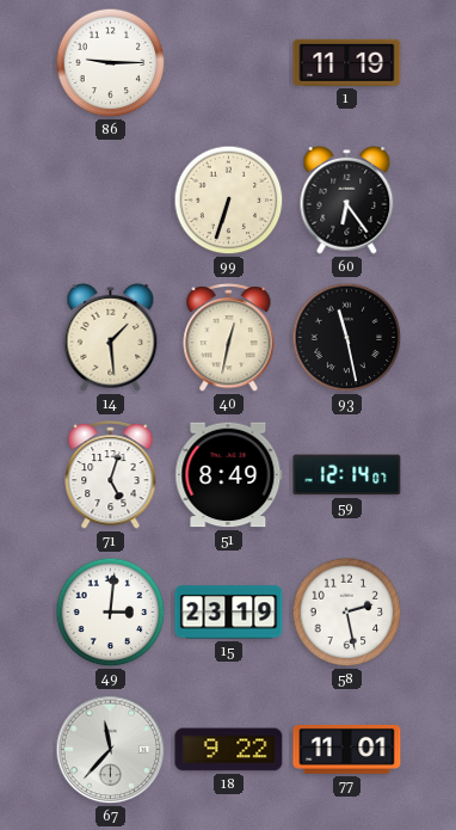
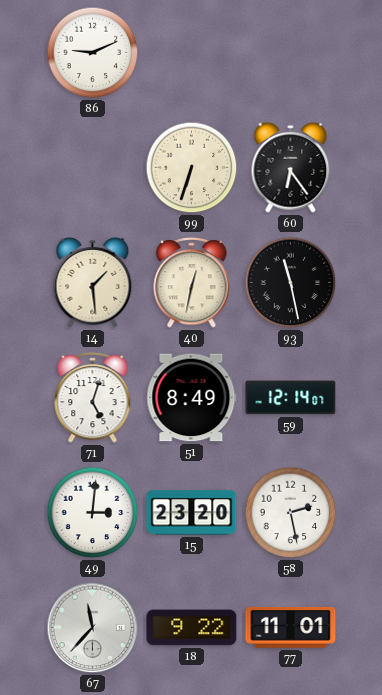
86: 9:15 -> 9:11
1: 11:19 -> none
15: 23:19 -> 23:20
